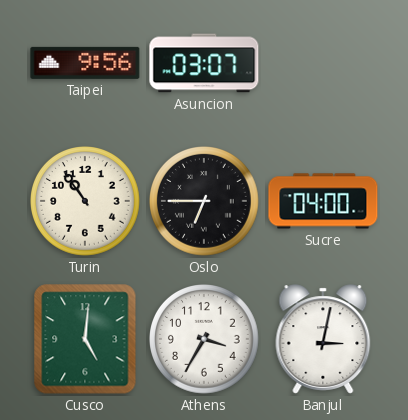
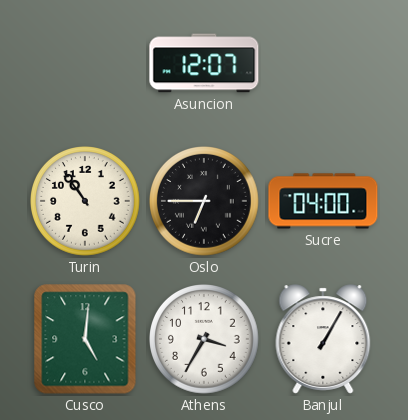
Taipei: 9:56 -> none
Asuncion: 03:07 -> 12:07
Banjul: 3:02 -> 1:05
